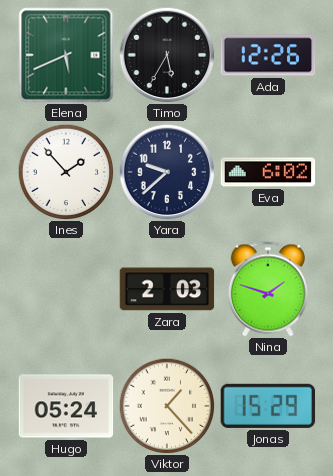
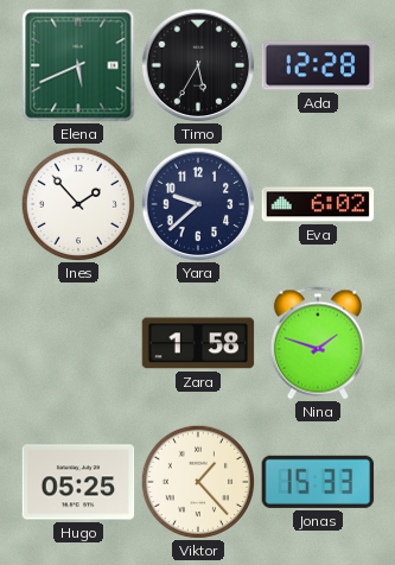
Ada: 12:26 -> 12:28
Zara: 2:03 -> 1:58
Hugo: 05:24 -> 05:25
Jonas: 15:29 -> 15:33
